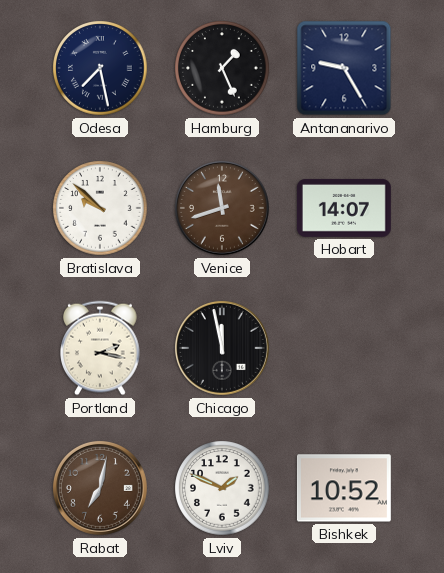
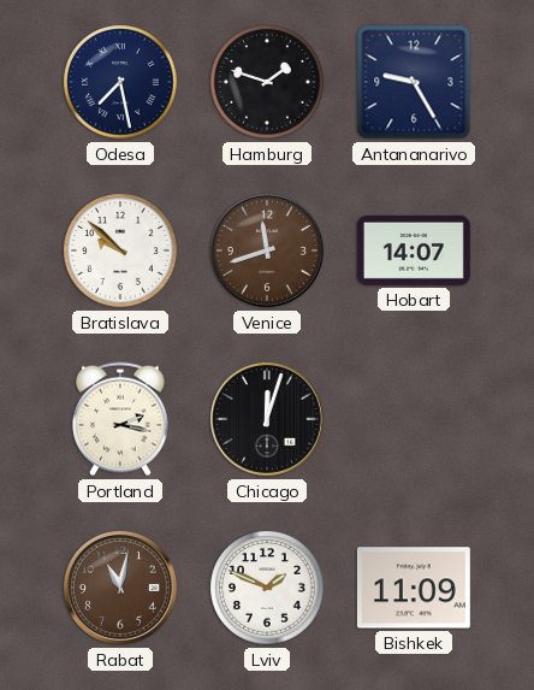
Hamburg: 1:26 -> 1:48
Chicago: 11:58 -> 12:03
Rabat: 7:02 -> 11:02
Bishkek: 10:52 -> 11:09
